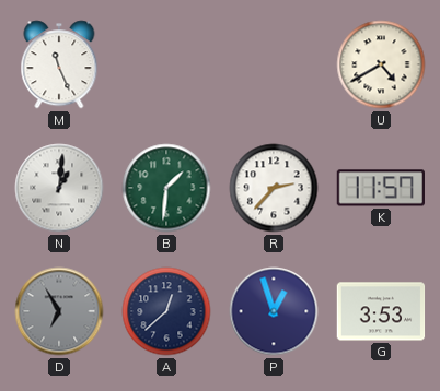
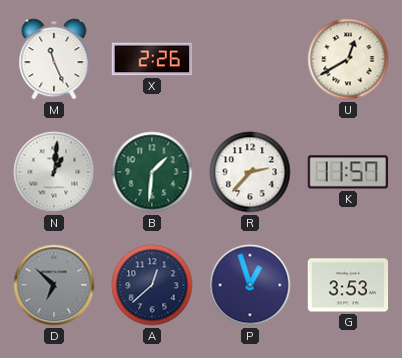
X: none -> 2:26
U: 4:40 -> 12:40
D: 6:55 -> 6:52
